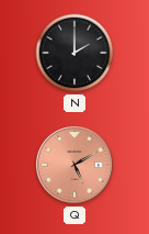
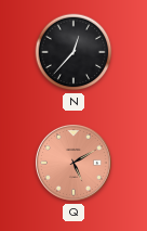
N: 2:00 -> 12:37
